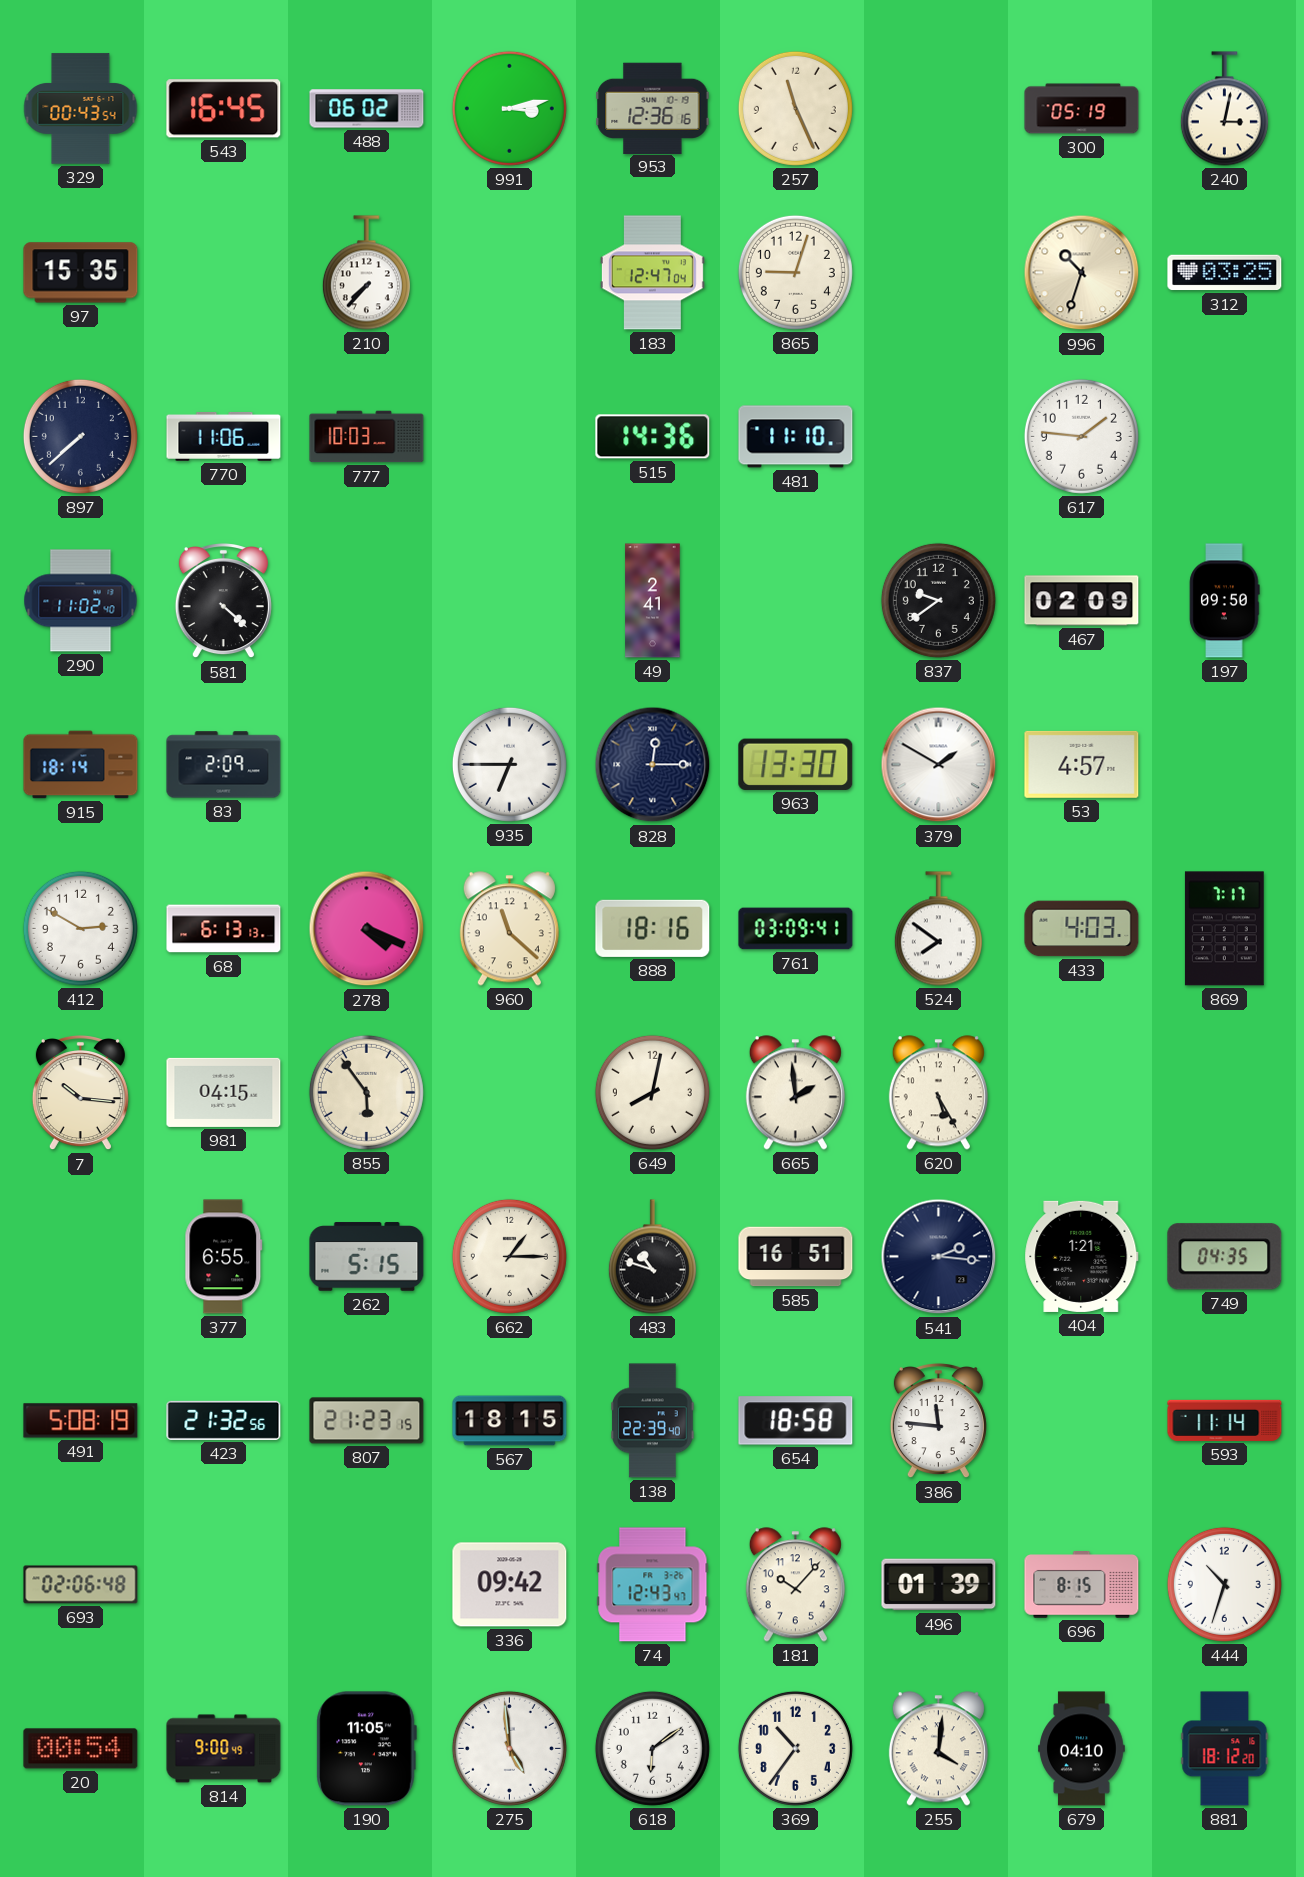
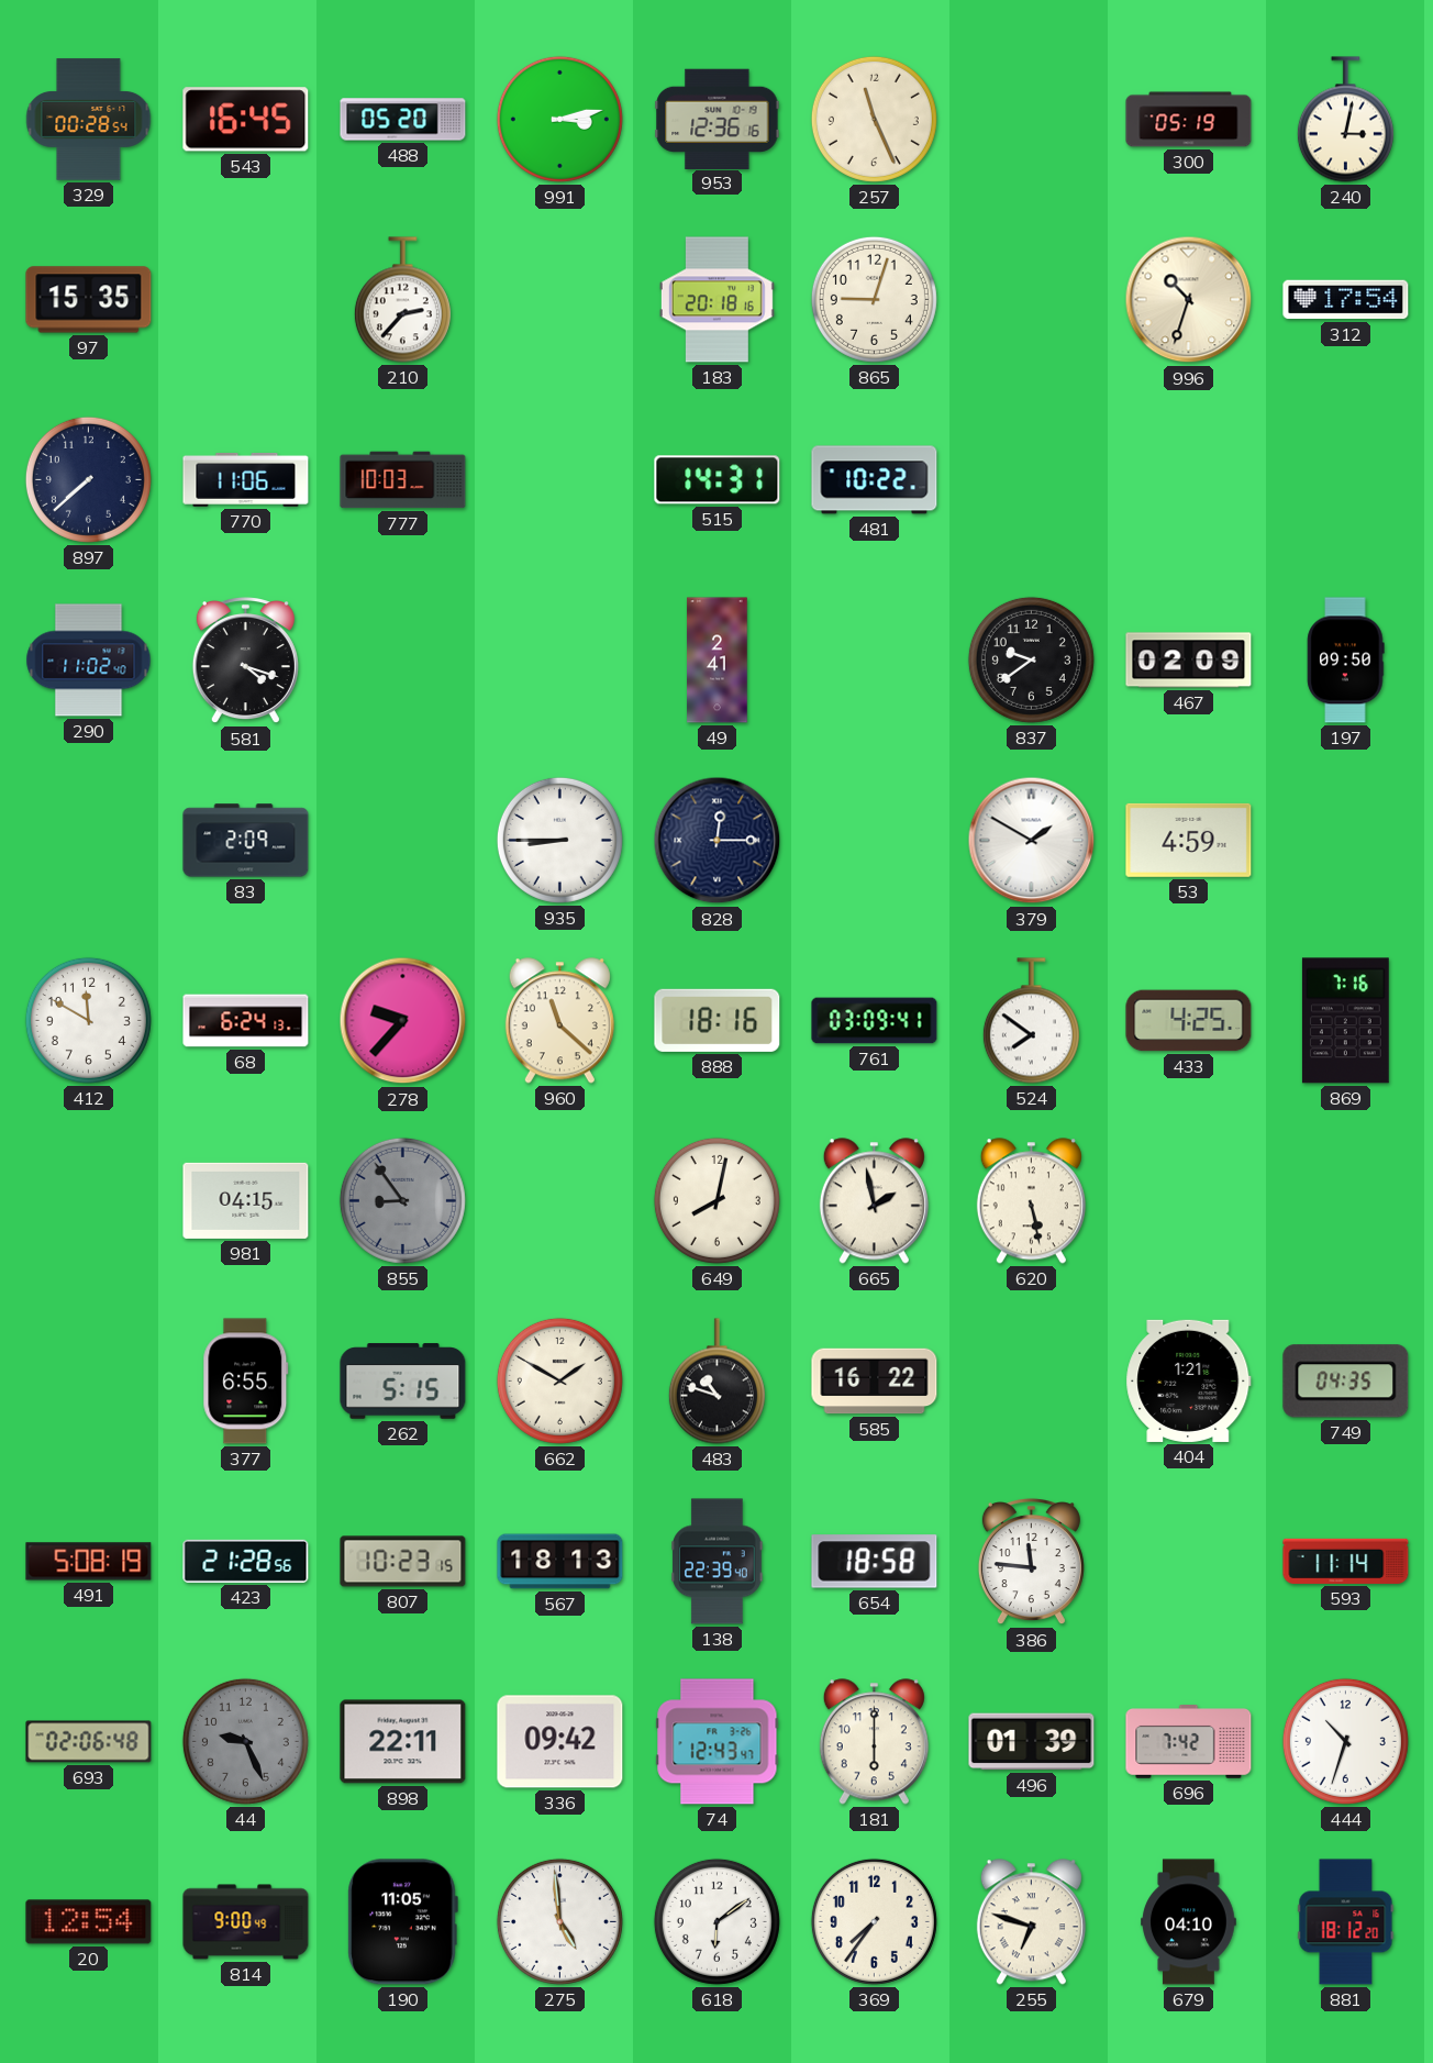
329: 00:43 -> 00:28
488: 06:02 -> 05:20
210: 7:37 -> 2:37
183: 12:47 -> 20:18
312: 03:25 -> 17:54
515: 14:36 -> 14:31
481: 11:10 -> 10:22
617: 1:46 -> none
581: 4:22 -> 4:18
915: 18:14 -> none
935: 6:45 -> 8:45
963: 13:30 -> none
53: 4:57 -> 4:59
412: 2:50 -> 11:50
68: 6:13 -> 6:24
278: 4:19 -> 9:37
433: 4:03 -> 4:25
869: 7:17 -> 7:16
7: 10:16 -> none
855: 5:54 -> 8:54
855 dial: cream -> grey
665: 1:59 -> 1:58
620: 5:25 -> 5:28
662: 1:15 -> 1:50
585: 16:51 -> 16:22
541: 2:16 -> none
423: 21:32 -> 21:28
807: 21:23 -> 10:23
567: 18:15 -> 18:13
44: none -> 9:26
898: none -> 22:11
181: 10:07 -> 6:00
696: 8:15 -> 7:42
20: 00:54 -> 12:54
369: 10:36 -> 7:36
255: 4:01 -> 6:48
